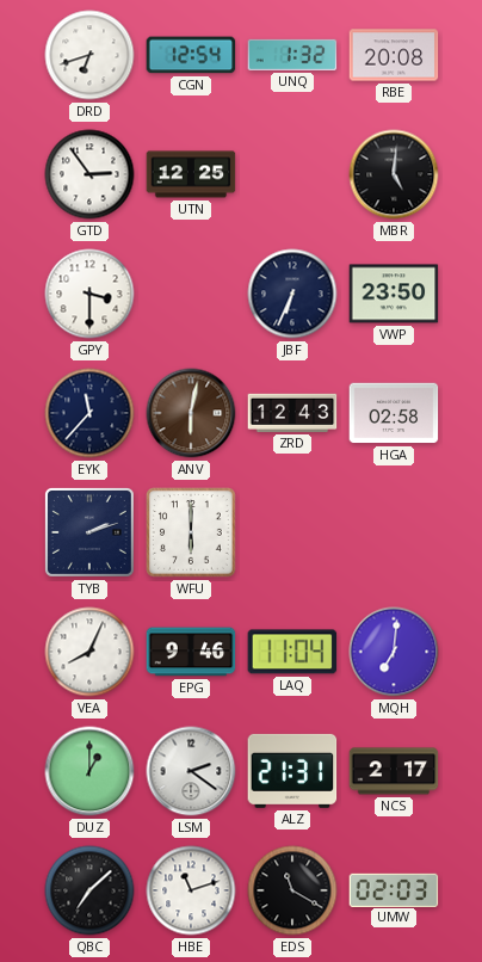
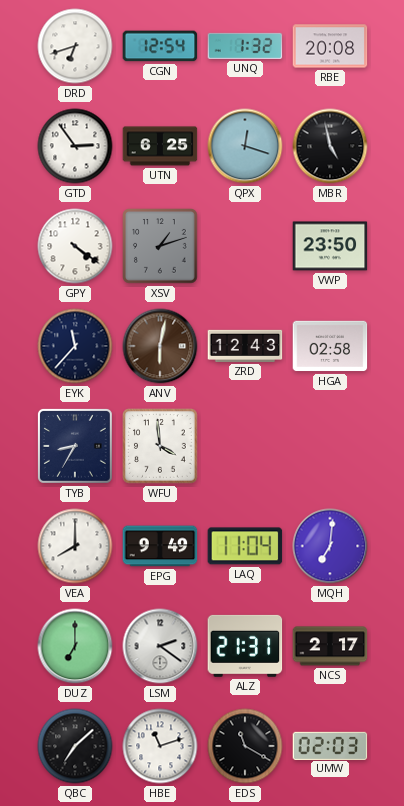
UTN: 12:25 -> 6:25
QPX: none -> 12:18
MBR: 5:01 -> 4:58
GPY: 3:30 -> 4:21
XSV: none -> 1:12
JBF: 6:34 -> none
TYB: 2:12 -> 8:35
WFU: 6:00 -> 3:59
VEA: 8:04 -> 8:00
EPG: 9:46 -> 9:49
DUZ: 1:00 -> 7:00
